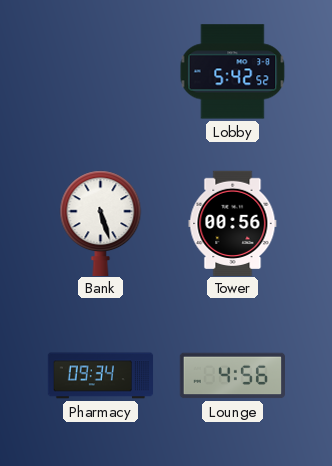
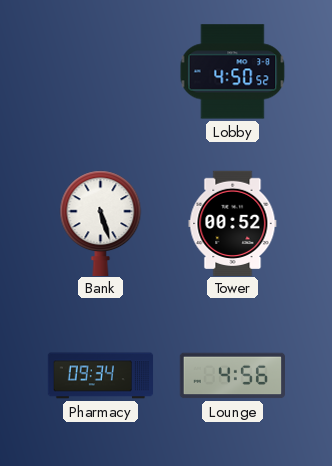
Lobby: 5:42 -> 4:50
Tower: 00:56 -> 00:52
